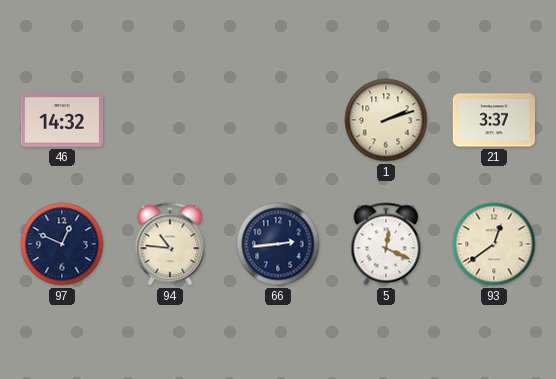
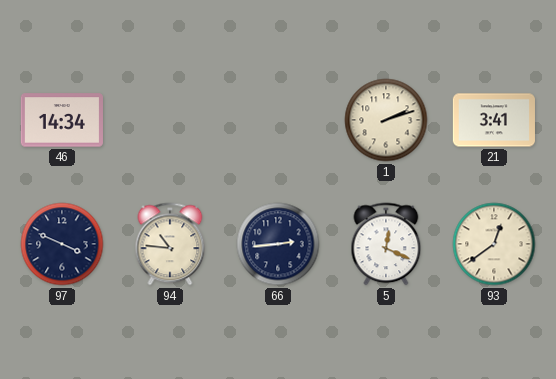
46: 14:32 -> 14:34
21: 3:37 -> 3:41
97: 12:49 -> 3:49
